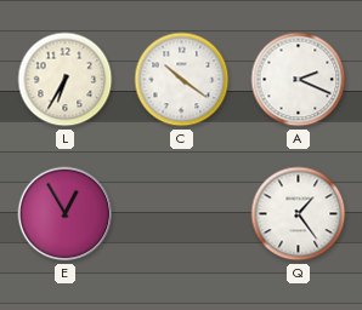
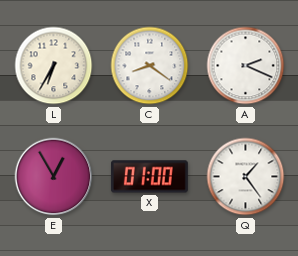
C: 10:21 -> 8:21
X: none -> 01:00
